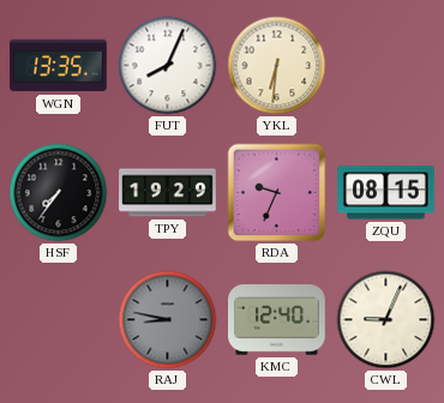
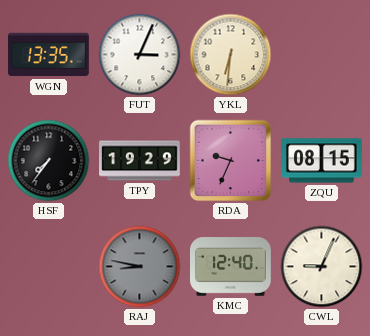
FUT: 8:04 -> 3:04
